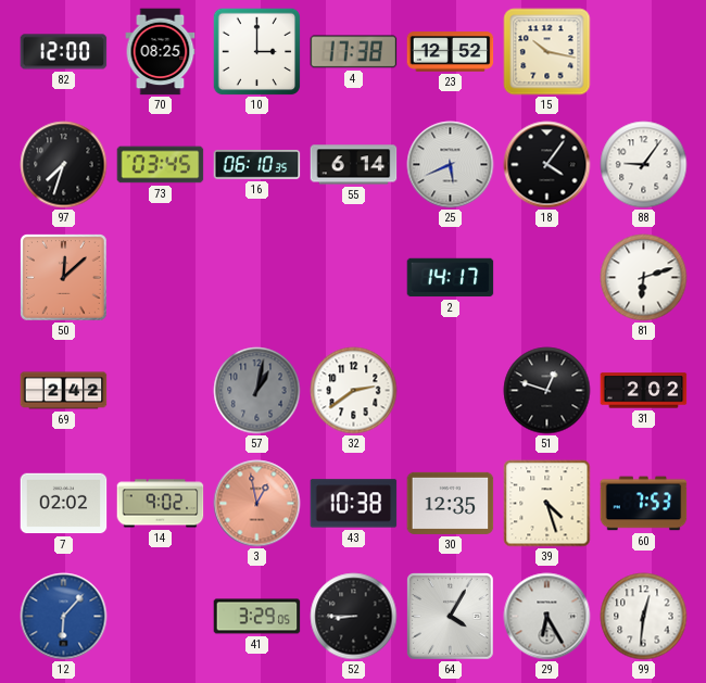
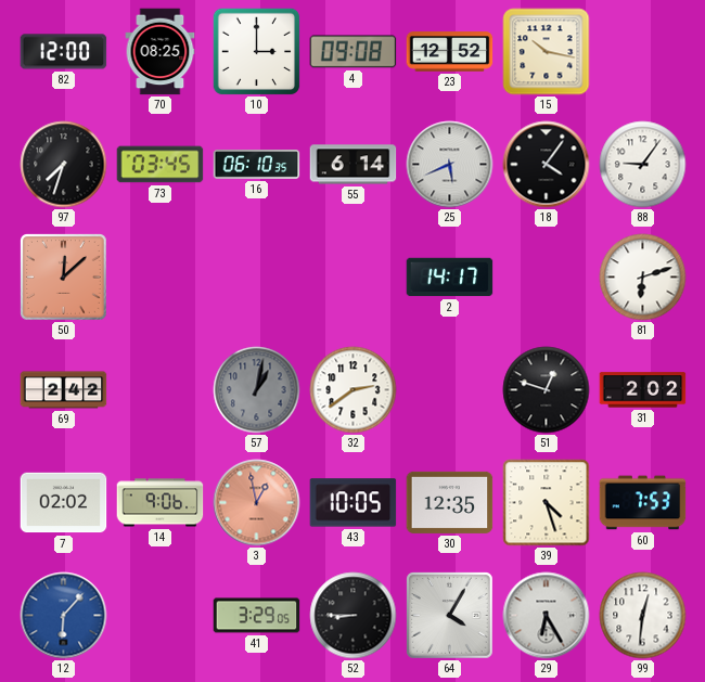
4: 17:38 -> 09:08
14: 9:02 -> 9:06
43: 10:38 -> 10:05
